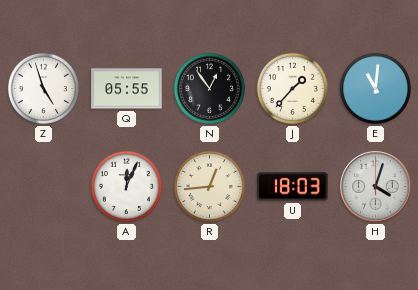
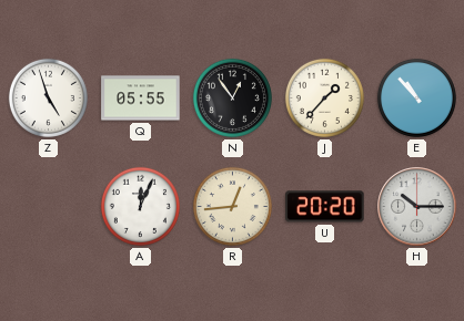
E: 11:01 -> 10:53
U: 18:03 -> 20:20
H: 4:03 -> 10:15
